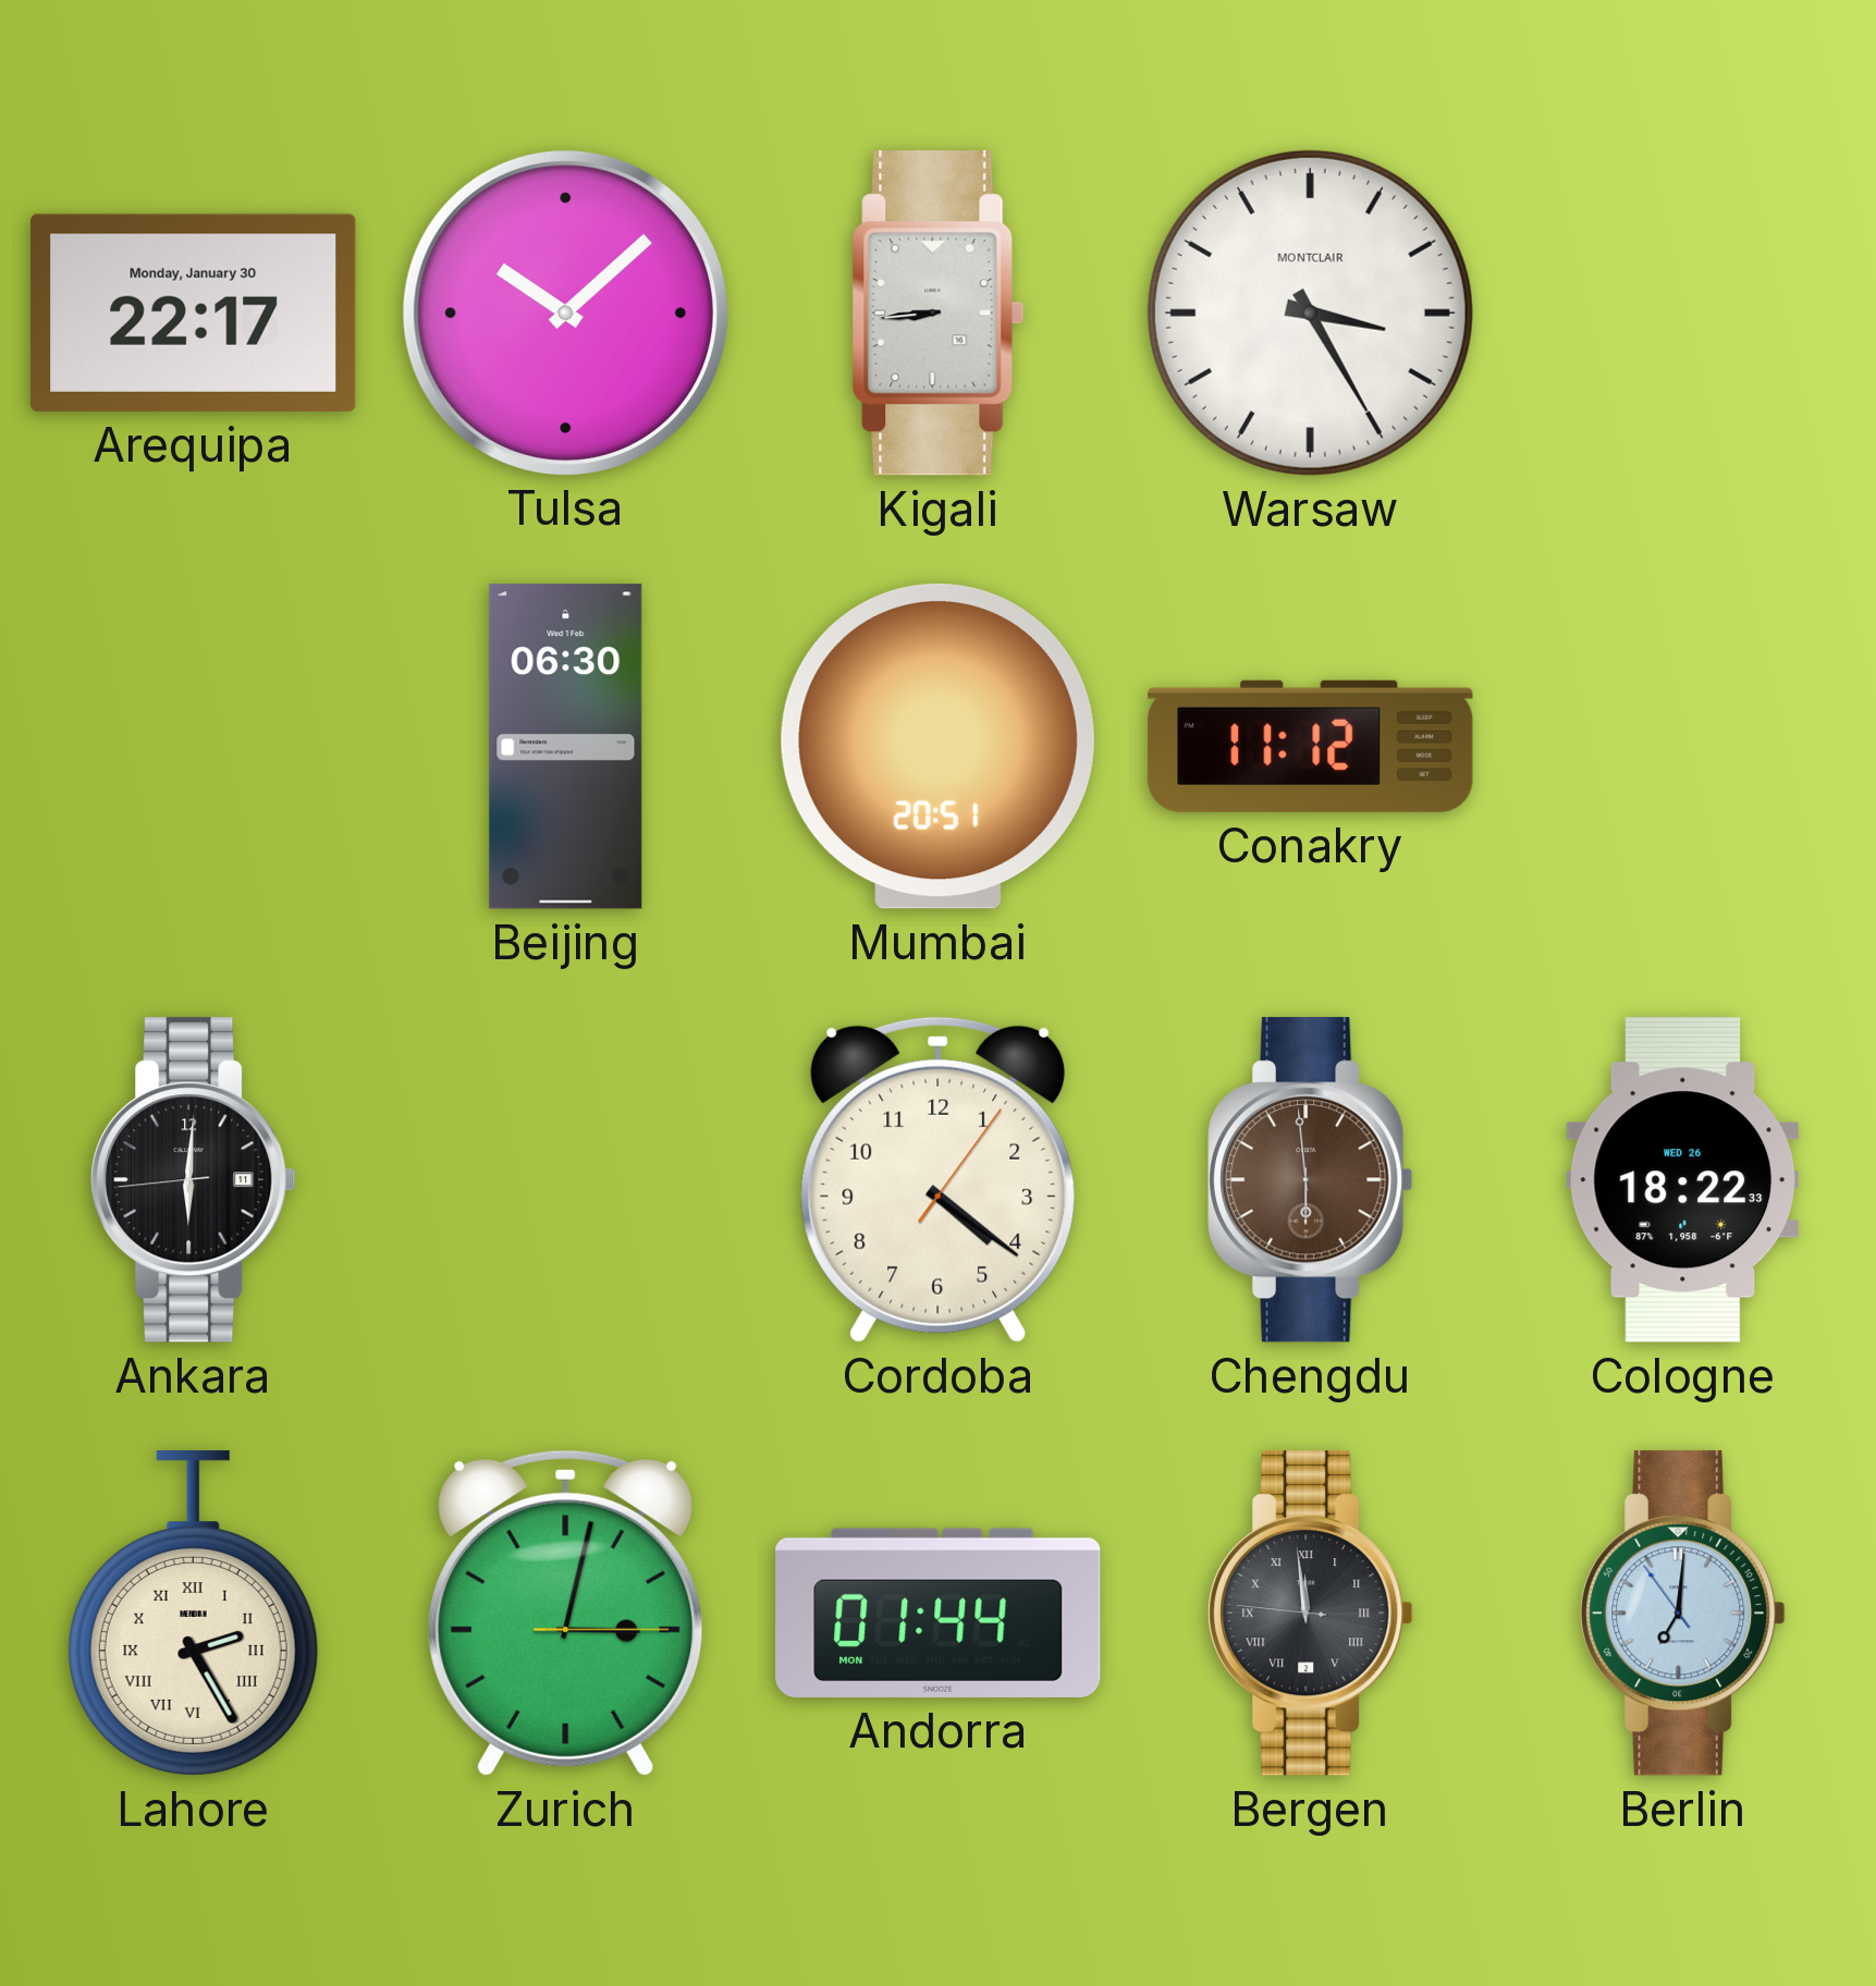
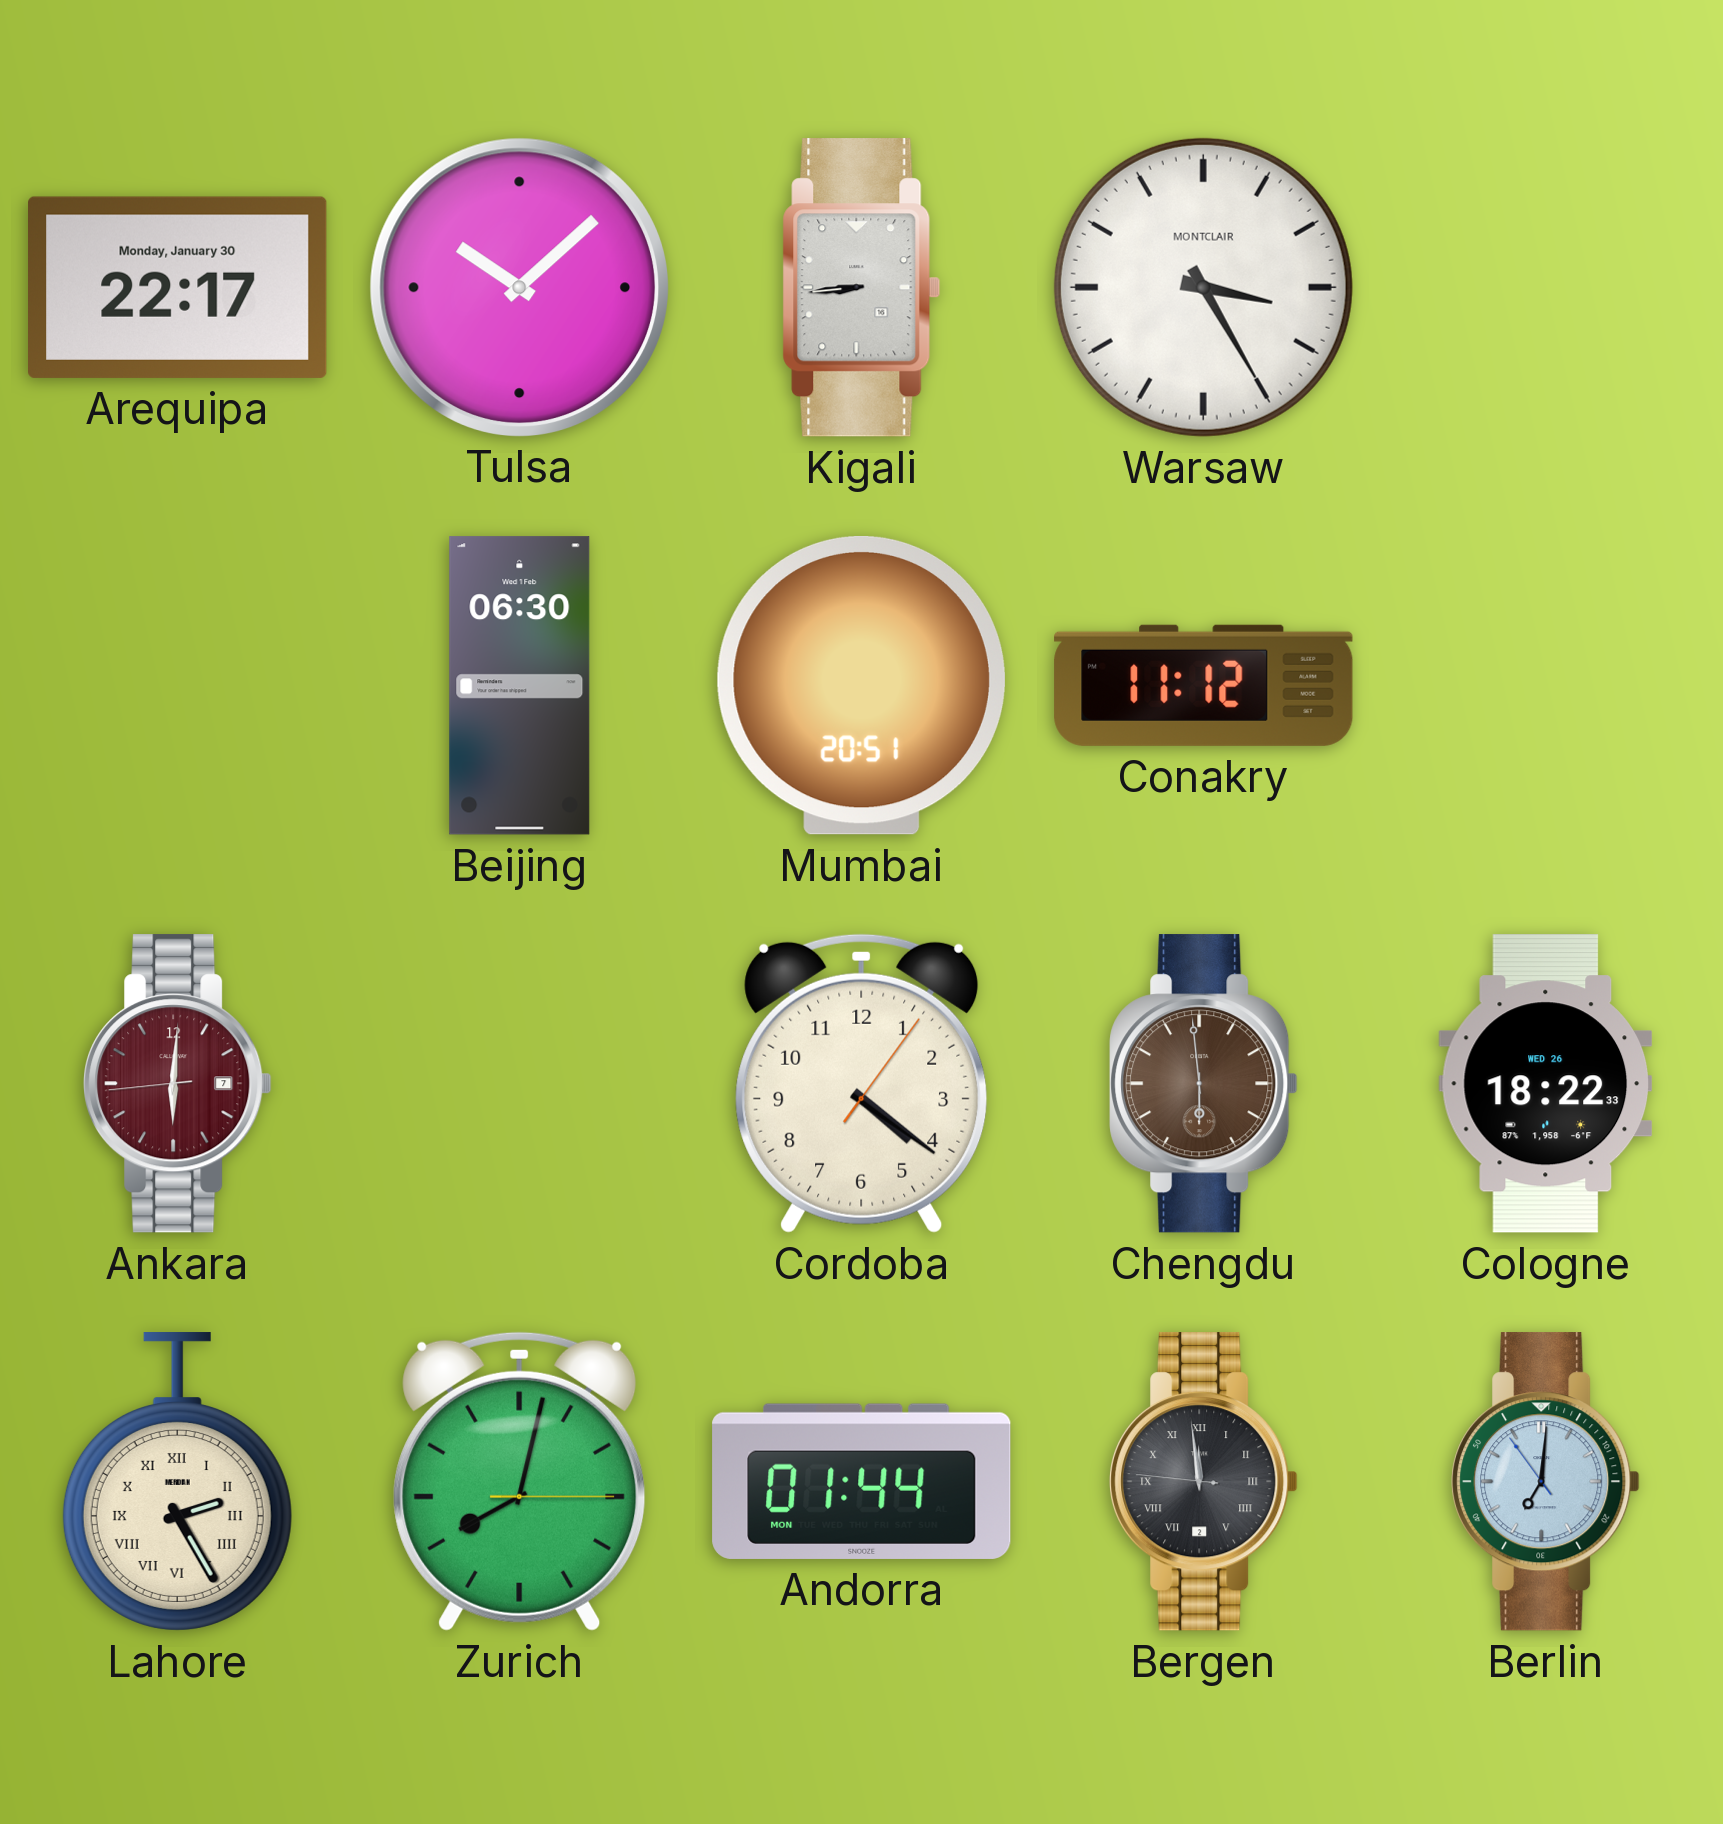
Ankara date: 11 -> 7
Ankara dial: black -> burgundy
Zurich: 3:02 -> 8:02
